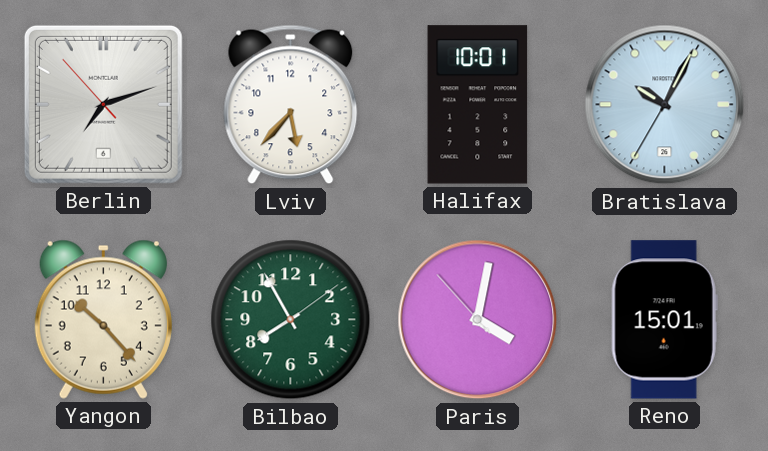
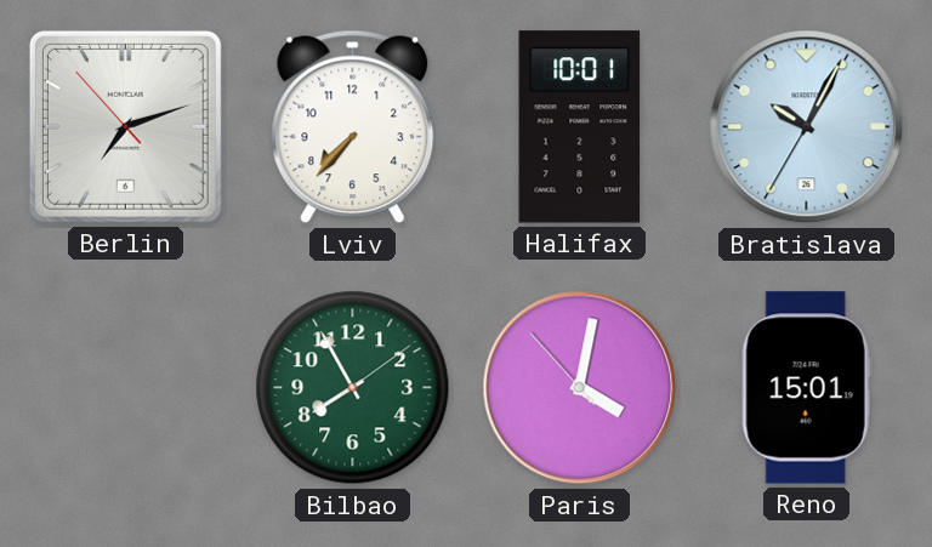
Lviv: 5:37 -> 7:37
Yangon: 10:23 -> none
